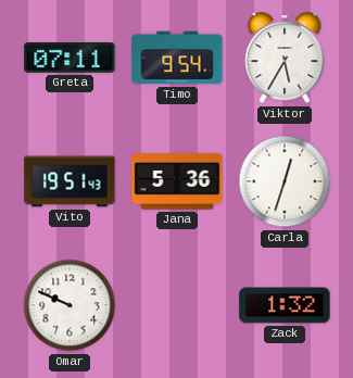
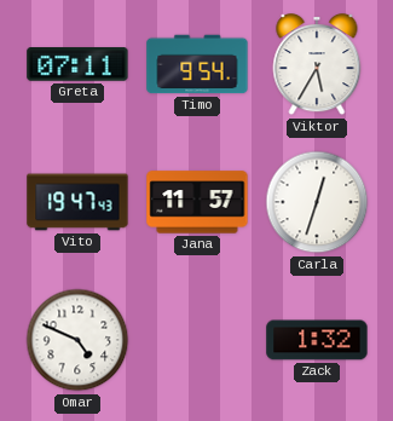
Vito: 19:51 -> 19:47
Jana: 5:36 -> 11:57
Omar: 9:49 -> 4:49
